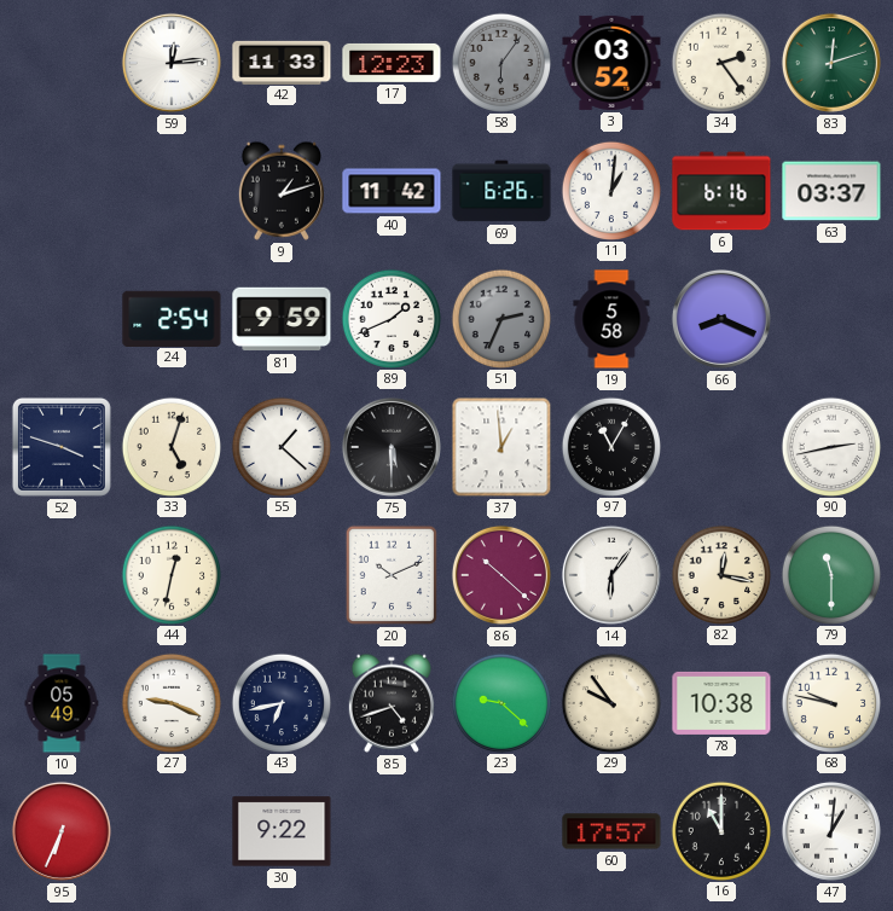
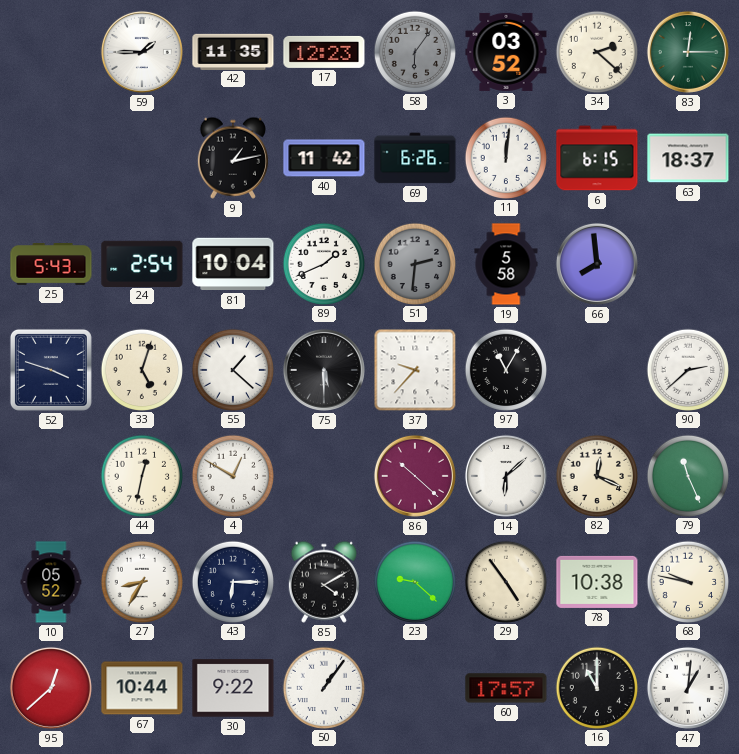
59: 12:14 -> 1:45
42: 11:33 -> 11:35
34: 2:24 -> 2:22
83: 12:12 -> 12:15
9: 1:12 -> 1:13
11: 1:01 -> 12:01
6: 6:16 -> 6:15
63: 03:37 -> 18:37
25: none -> 5:43
81: 9:59 -> 10:04
51: 2:34 -> 2:31
66: 8:19 -> 7:59
37: 12:59 -> 9:37
90: 2:43 -> 2:38
4: none -> 12:50
20: 10:11 -> none
14: 6:06 -> 6:08
82: 12:17 -> 12:19
79: 11:30 -> 11:26
10: 05:49 -> 05:52
27: 9:19 -> 8:35
43: 6:43 -> 6:15
85: 4:42 -> 4:10
29: 9:54 -> 4:54
95: 6:34 -> 12:38
67: none -> 10:44
50: none -> 1:06
